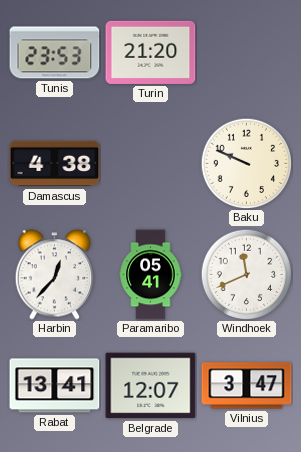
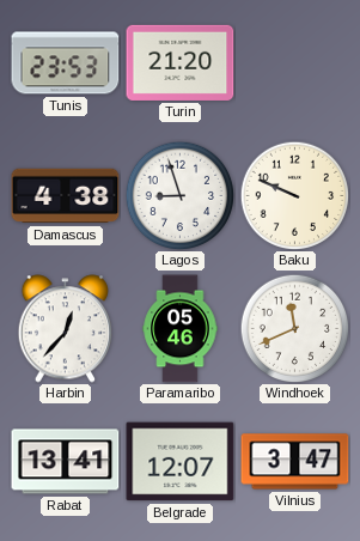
Lagos: none -> 8:57
Paramaribo: 05:41 -> 05:46
